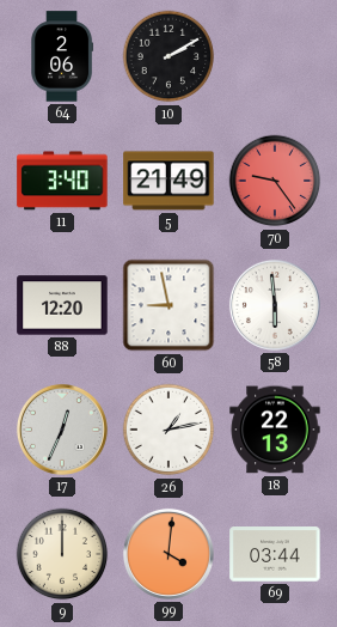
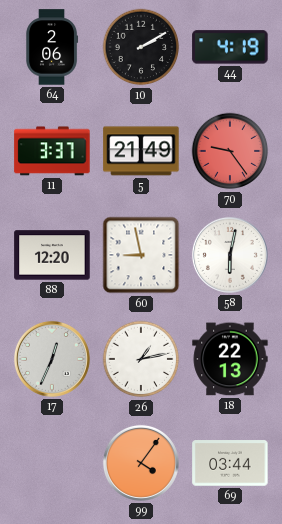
44: none -> 4:19
11: 3:40 -> 3:37
58: 5:59 -> 6:02
9: 12:00 -> none
99: 4:01 -> 4:06
